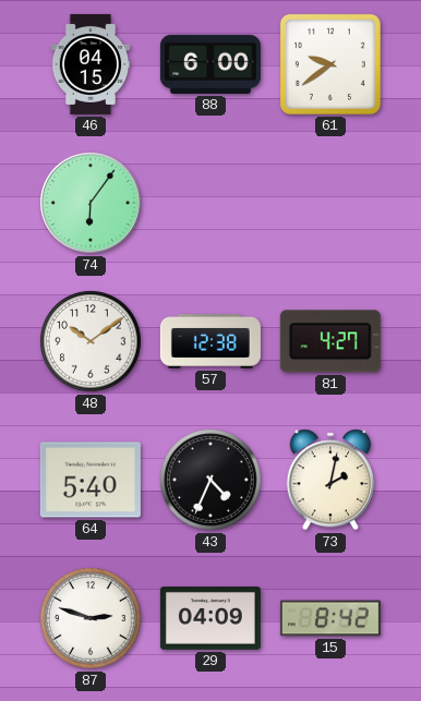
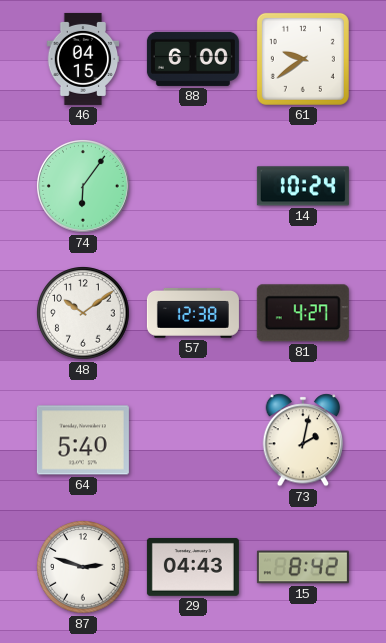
14: none -> 10:24
43: 4:34 -> none
29: 04:09 -> 04:43
